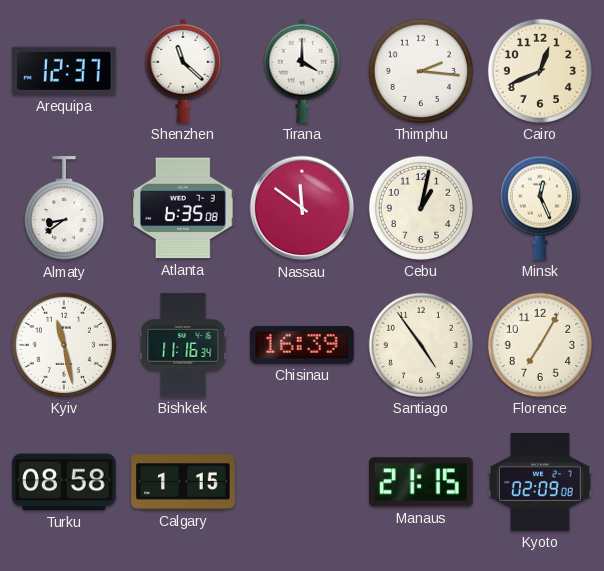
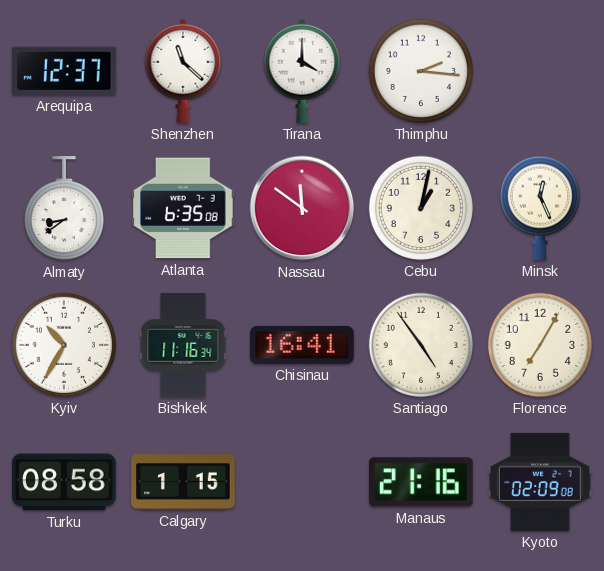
Cairo: 12:41 -> none
Kyiv: 11:28 -> 10:35
Chisinau: 16:39 -> 16:41
Manaus: 21:15 -> 21:16
